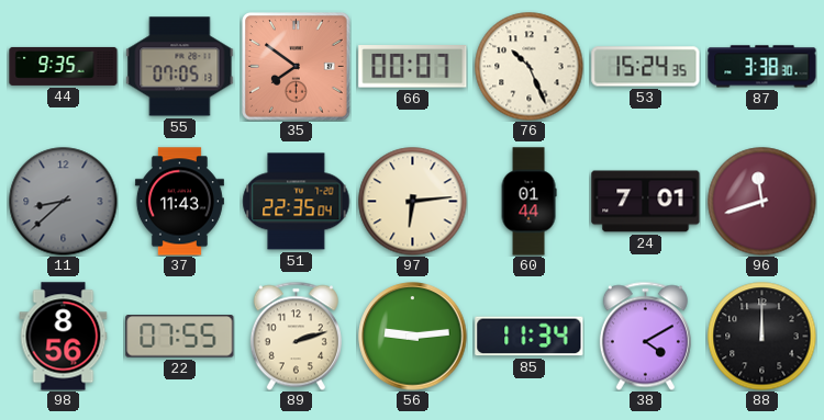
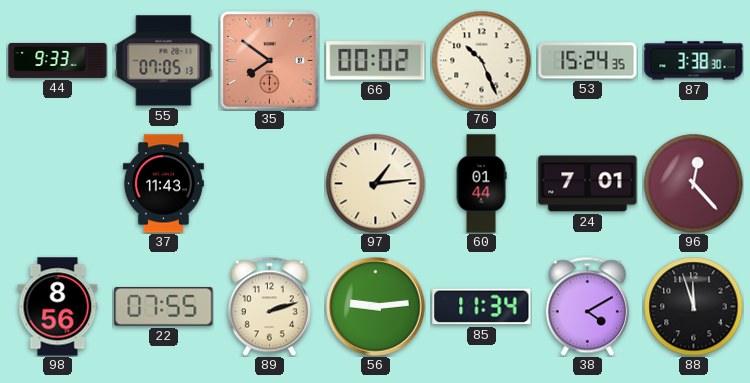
44: 9:35 -> 9:33
66: 00:07 -> 00:02
11: 8:38 -> none
51: 22:35 -> none
97: 6:14 -> 1:14
96: 11:42 -> 12:23
88: 12:00 -> 11:57
